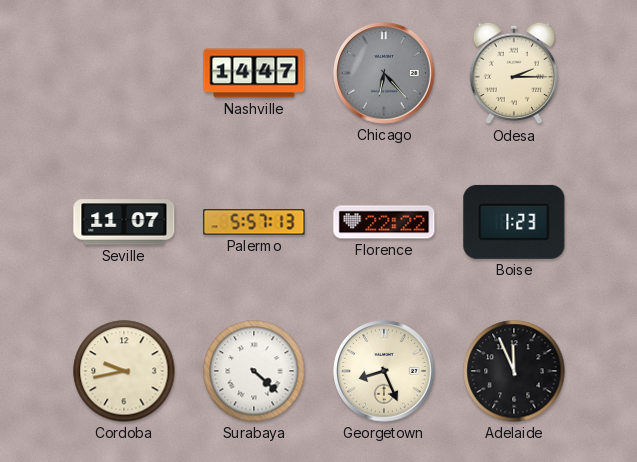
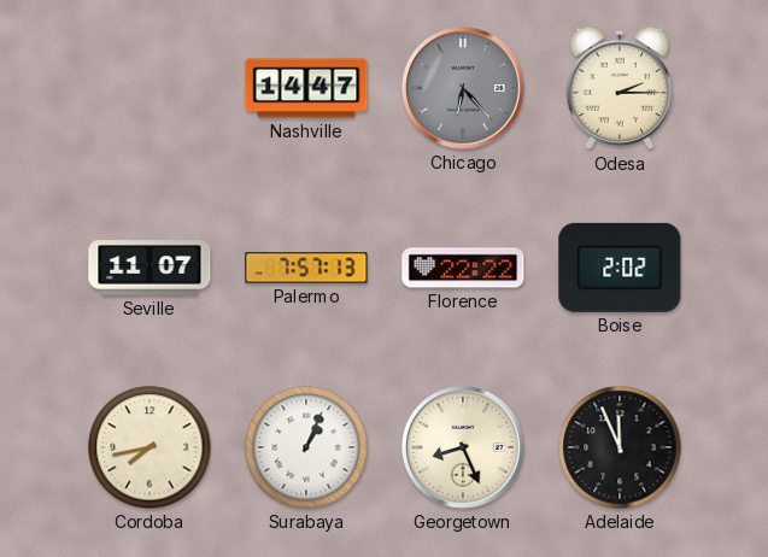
Palermo: 5:57 -> 7:57
Boise: 1:23 -> 2:02
Cordoba: 9:43 -> 7:43
Surabaya: 4:22 -> 1:04
